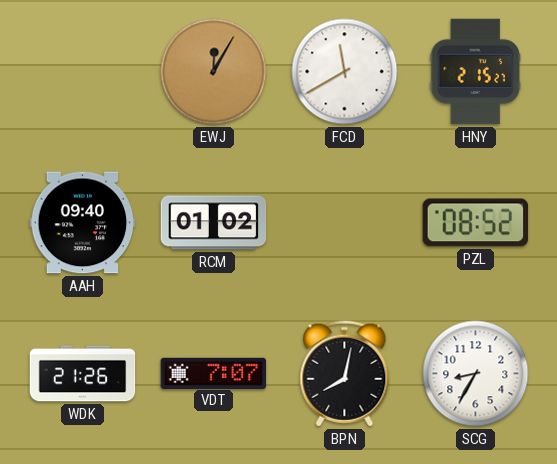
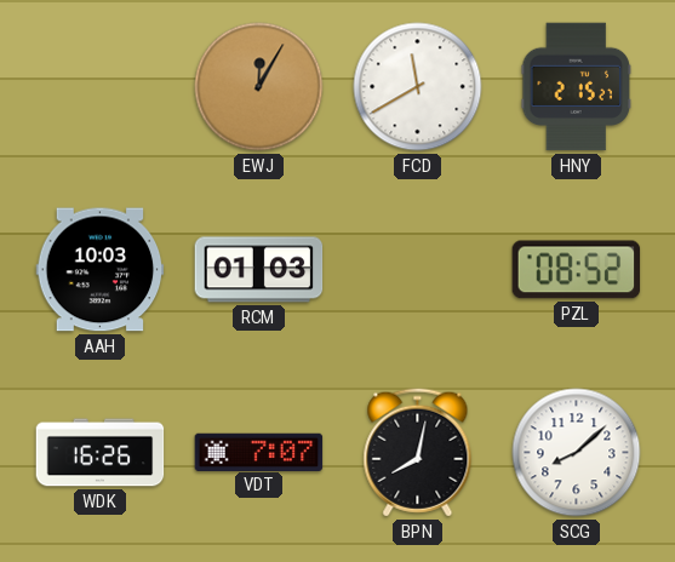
AAH: 09:40 -> 10:03
RCM: 01:02 -> 01:03
WDK: 21:26 -> 16:26
SCG: 8:35 -> 8:08
